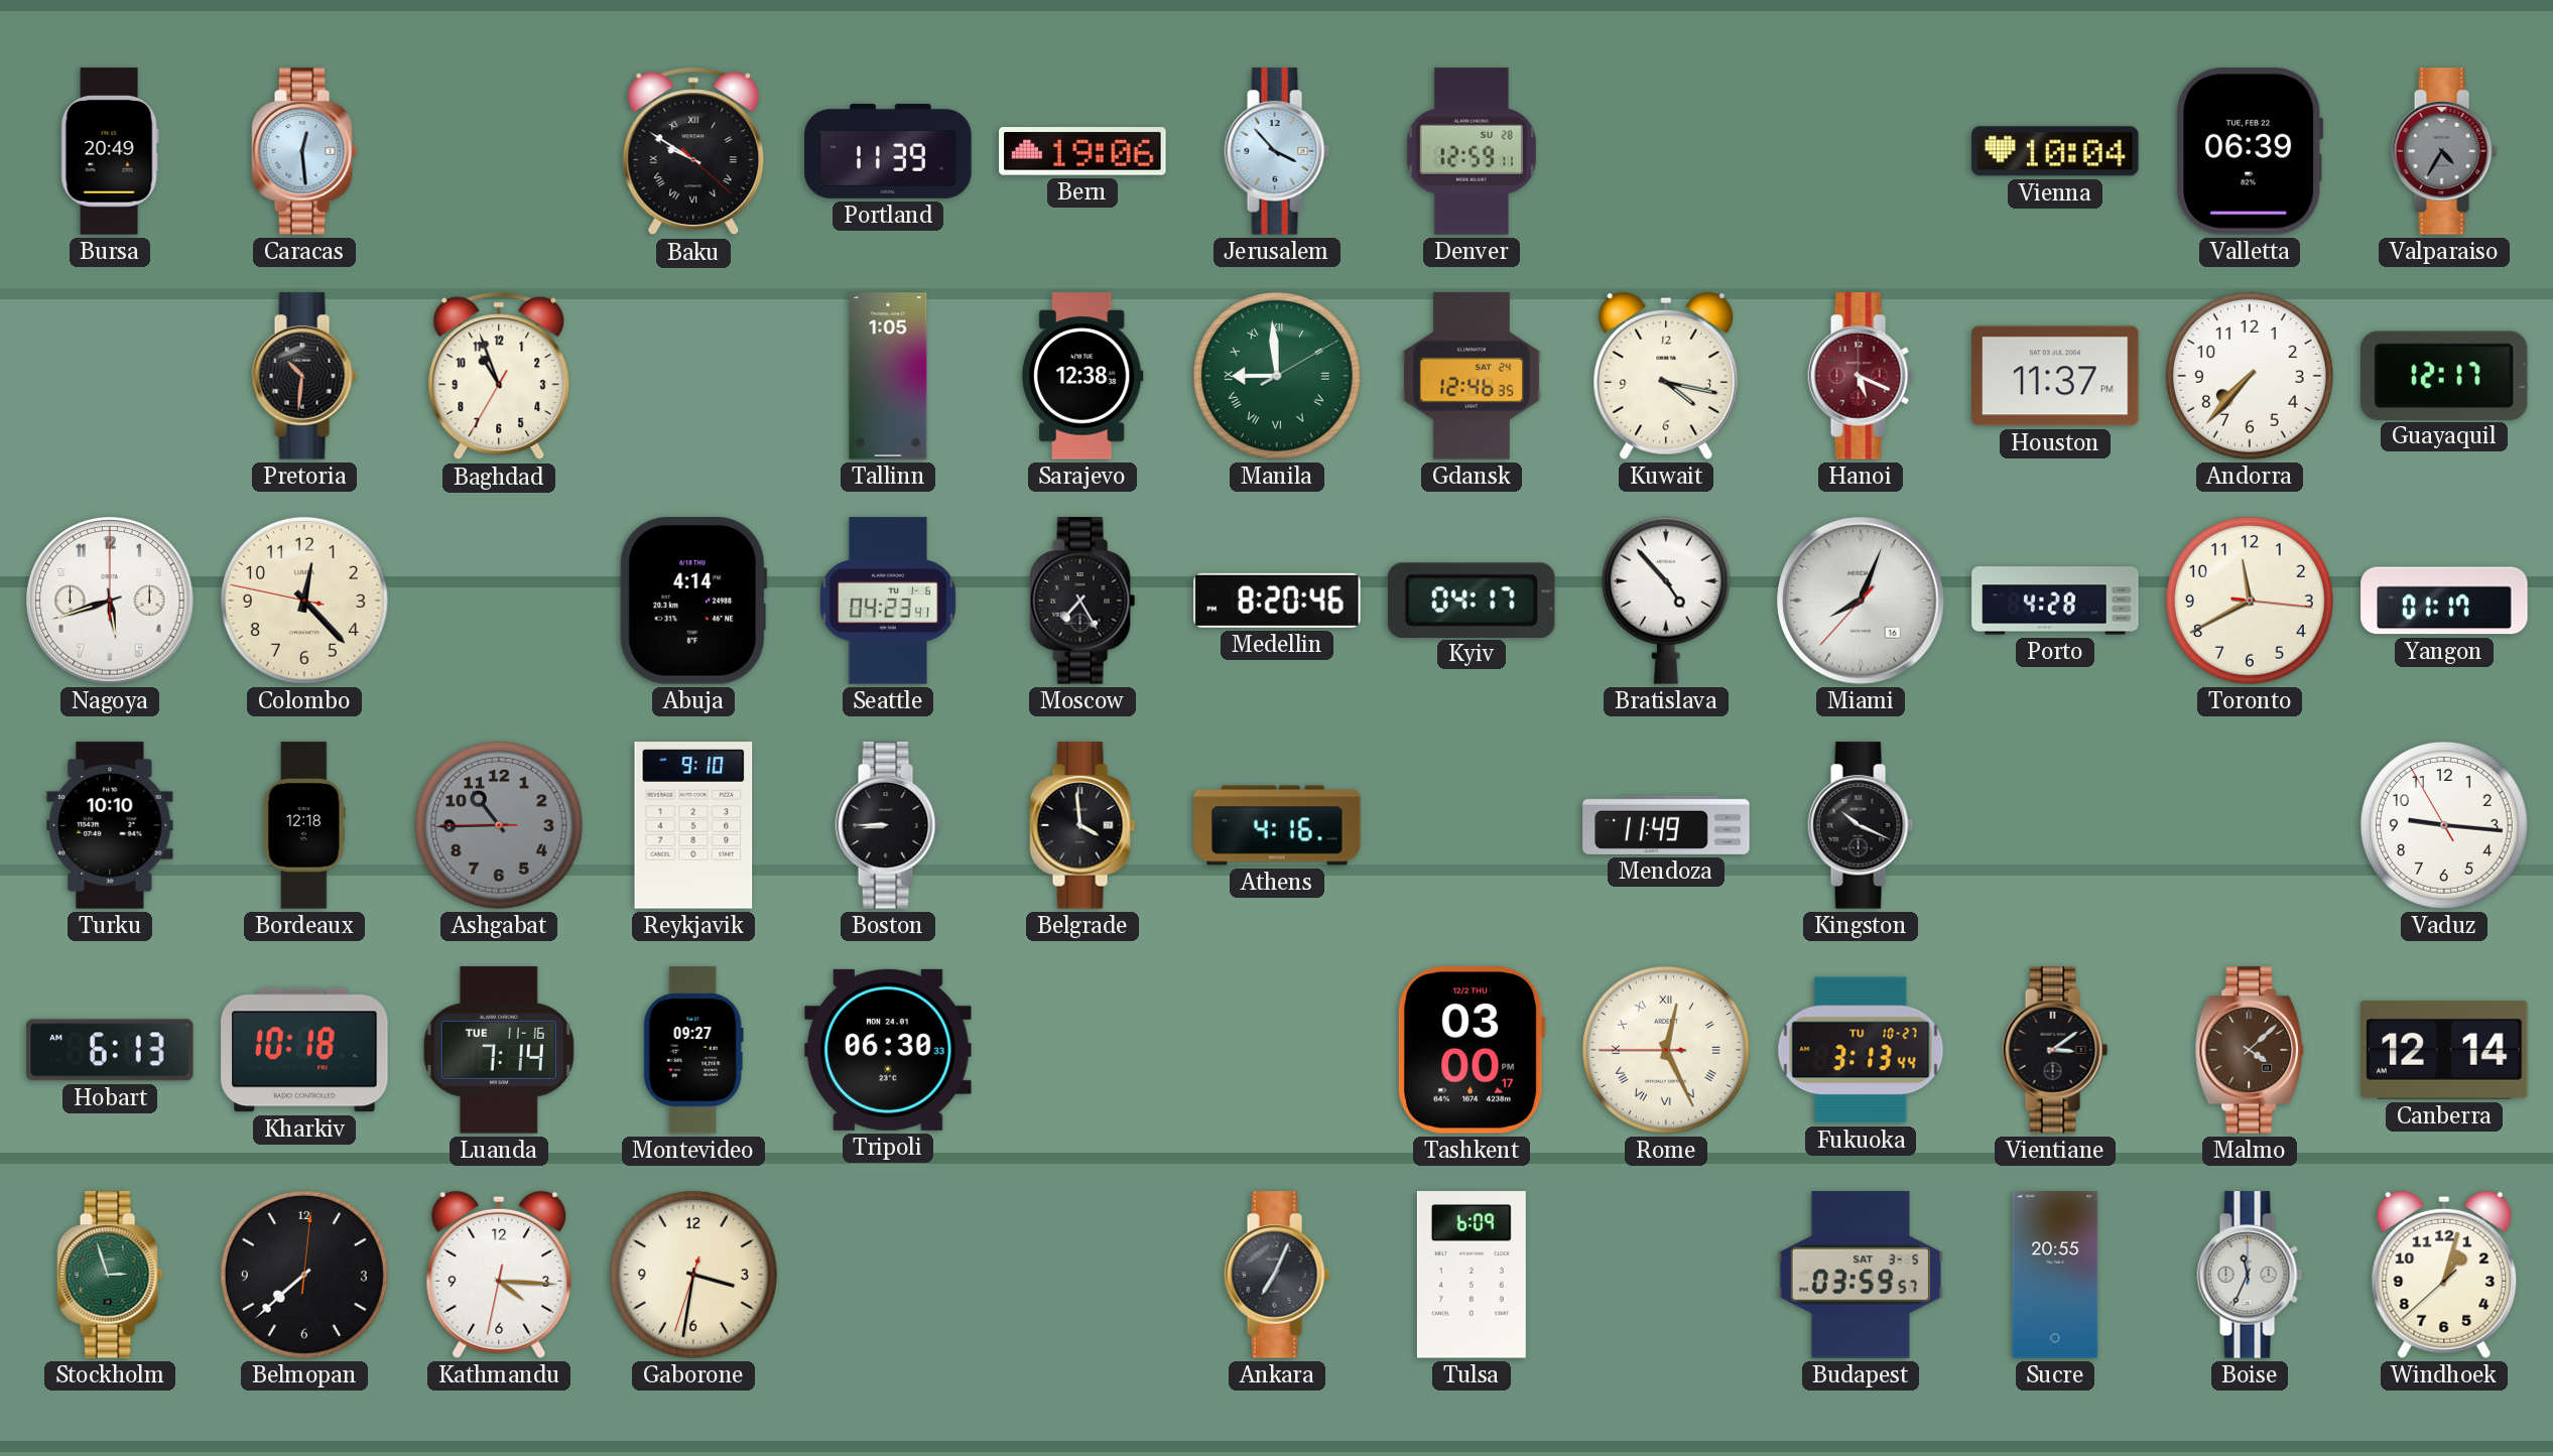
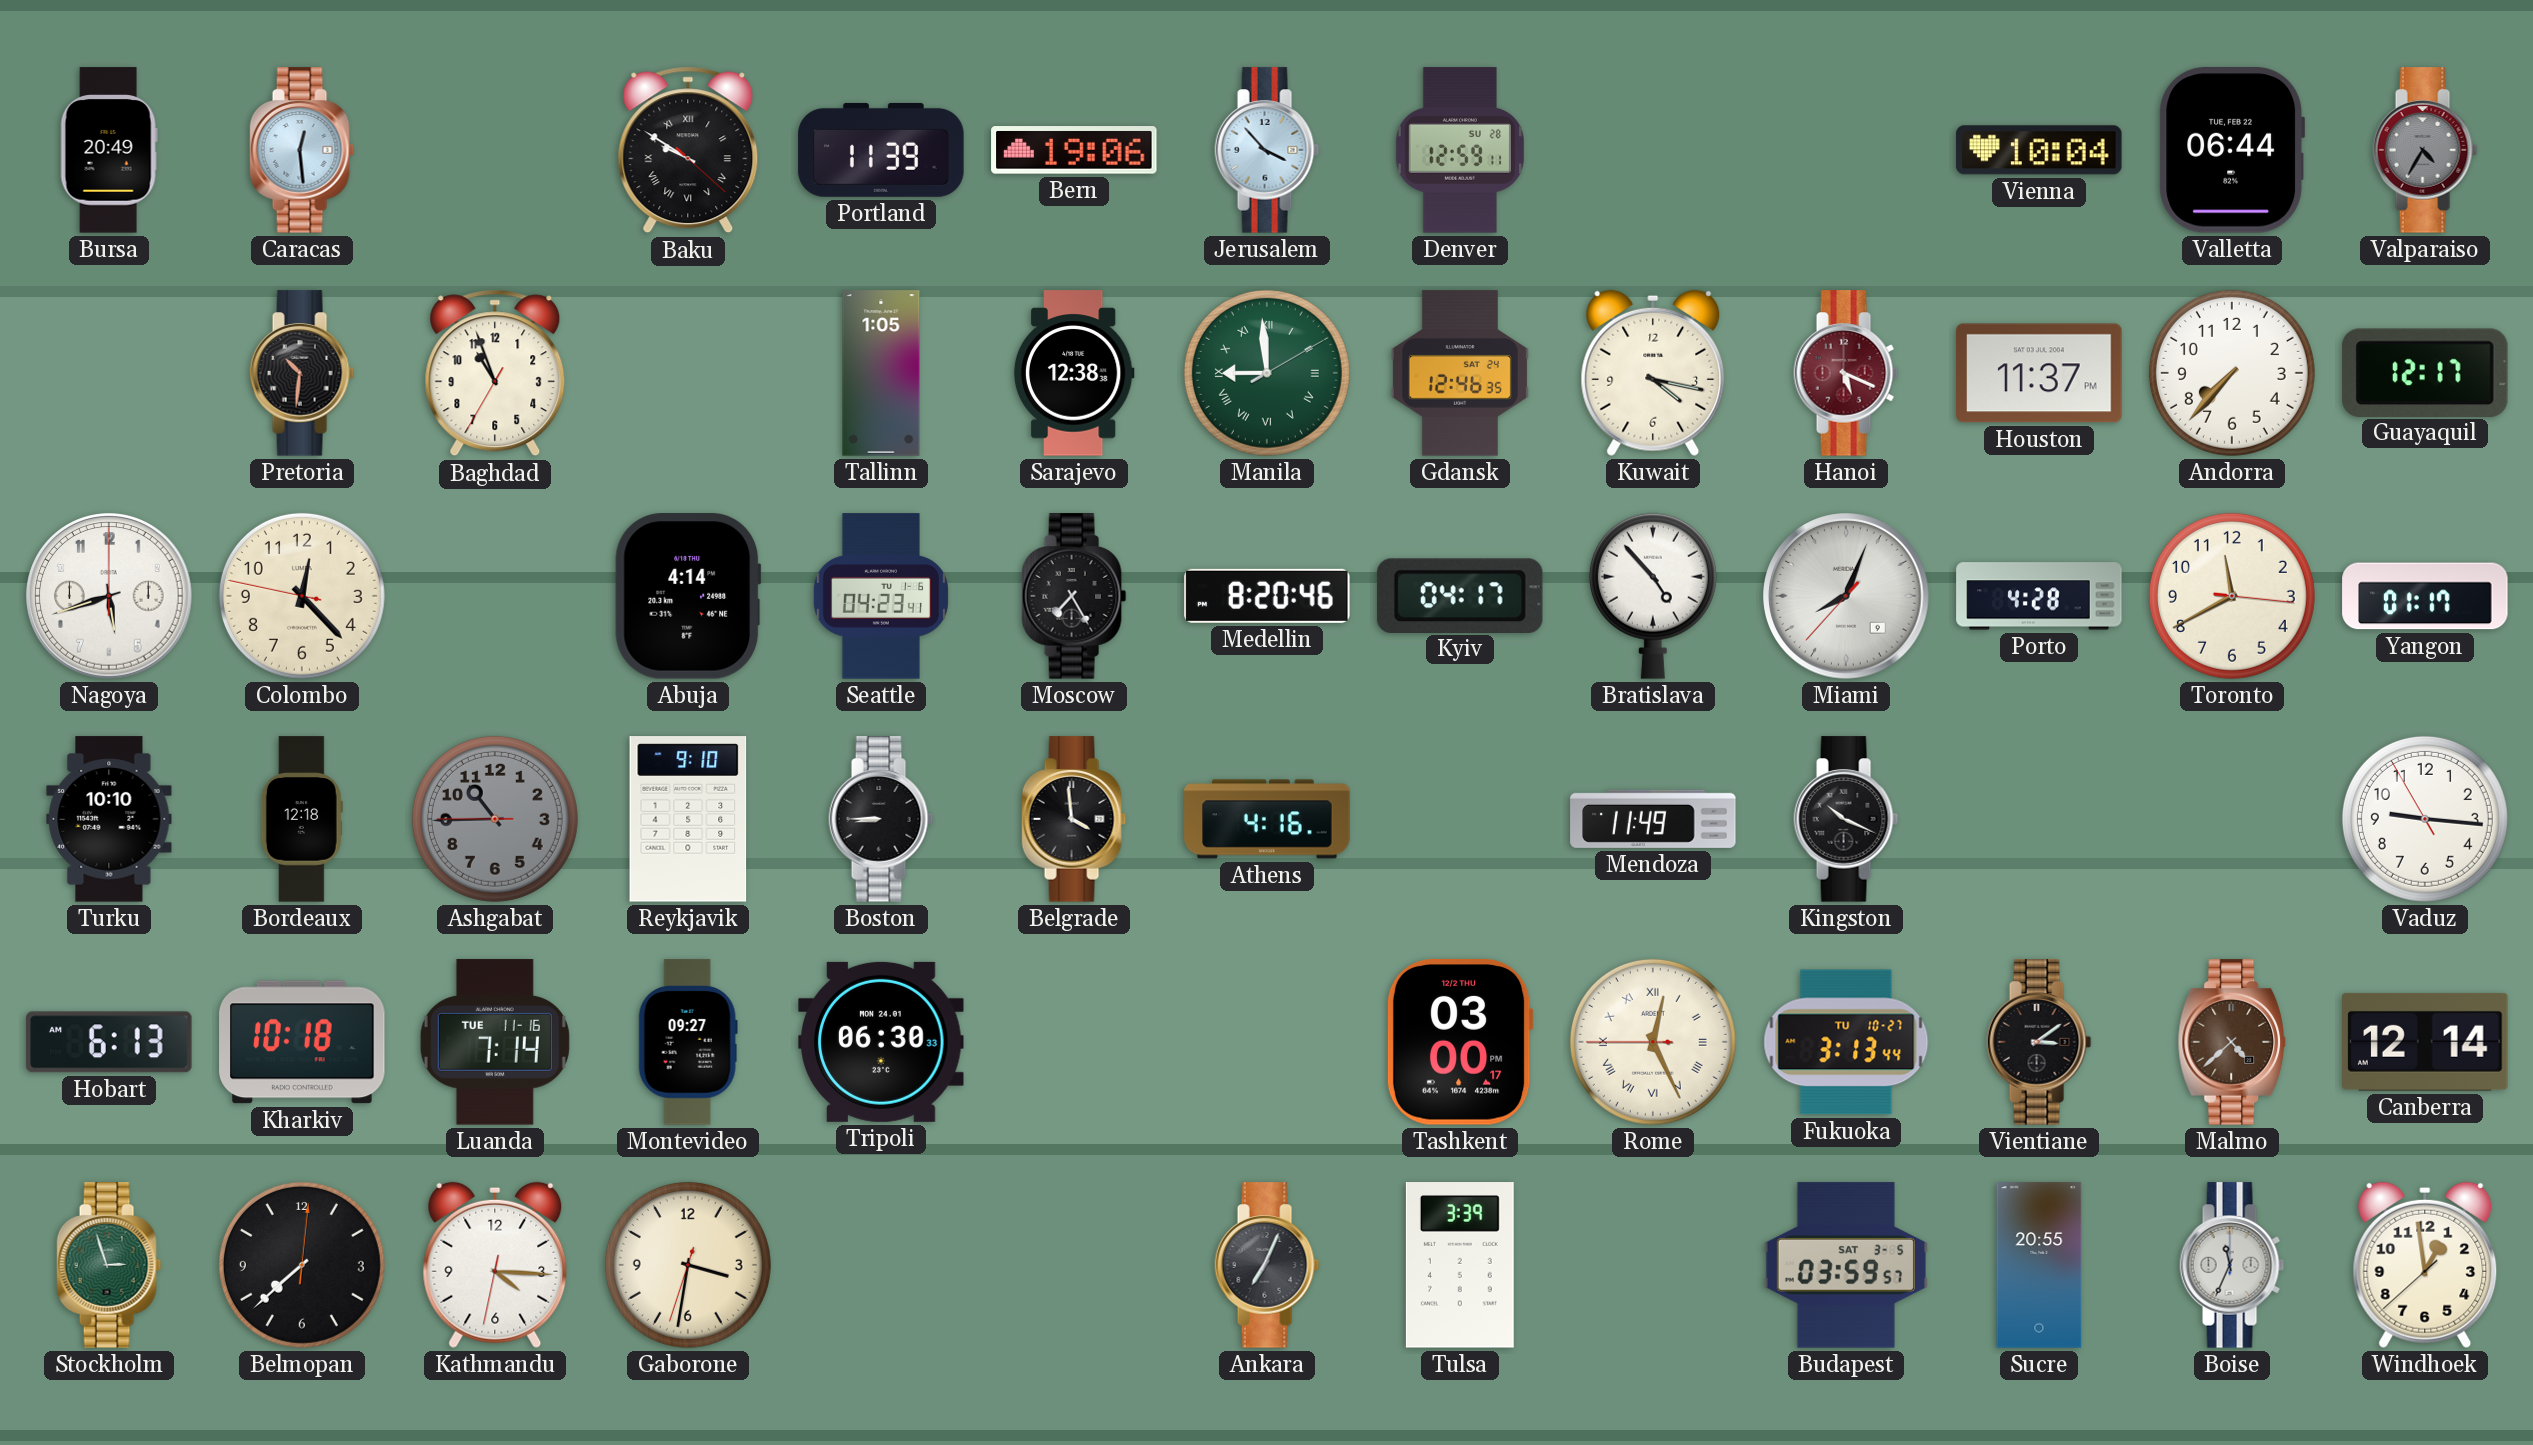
Valletta: 06:39 -> 06:44
Miami date: 16 -> 9
Malmo: 4:08 -> 4:38
Tulsa: 6:09 -> 3:39
Windhoek: 1:02 -> 12:58
